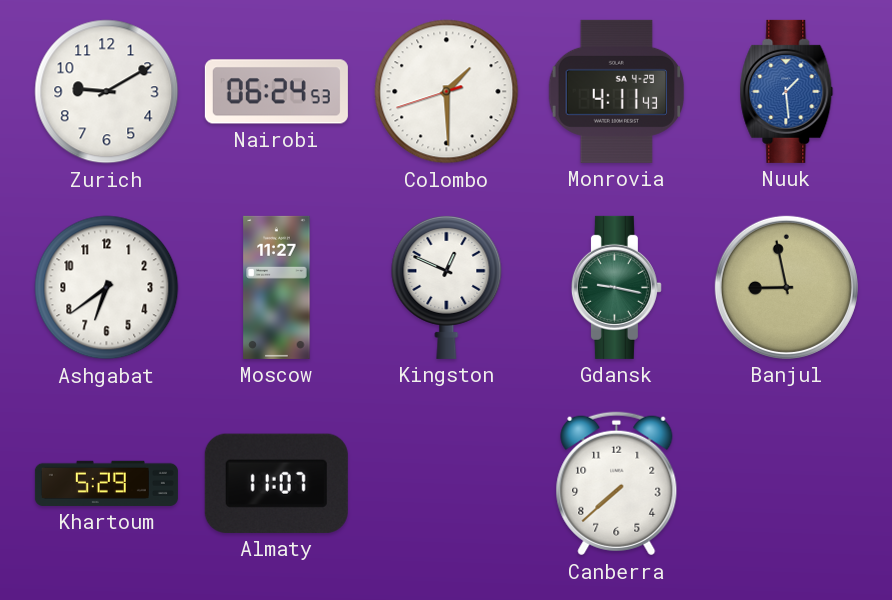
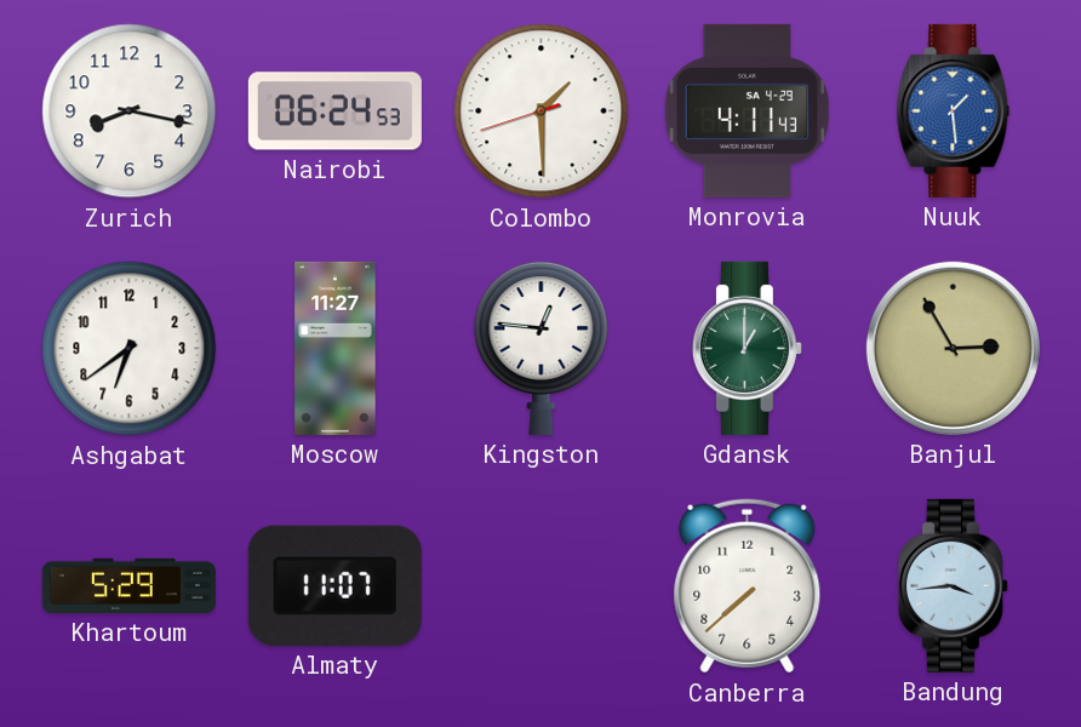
Zurich: 9:10 -> 8:17
Kingston: 12:49 -> 12:46
Gdansk: 9:17 -> 1:00
Banjul: 8:58 -> 2:55
Bandung: none -> 3:44
